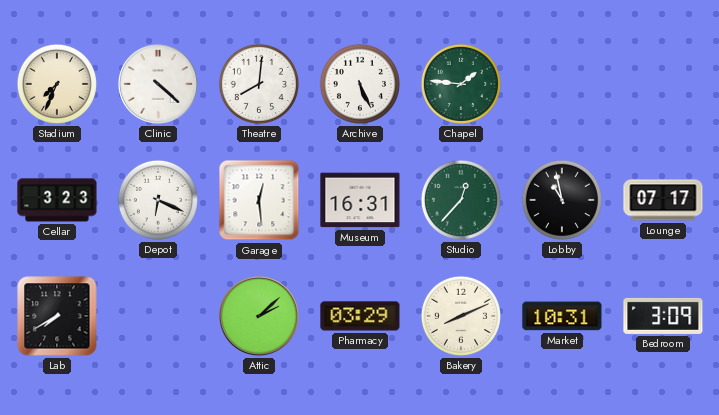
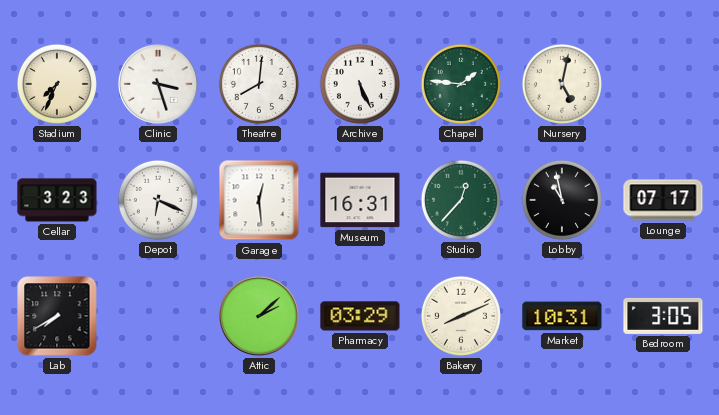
Clinic: 4:22 -> 3:27
Nursery: none -> 5:02
Bedroom: 3:09 -> 3:05
